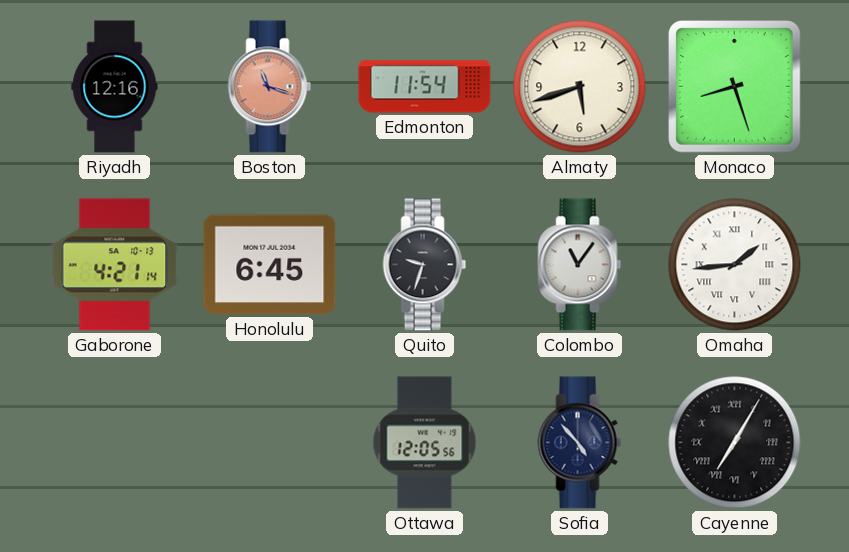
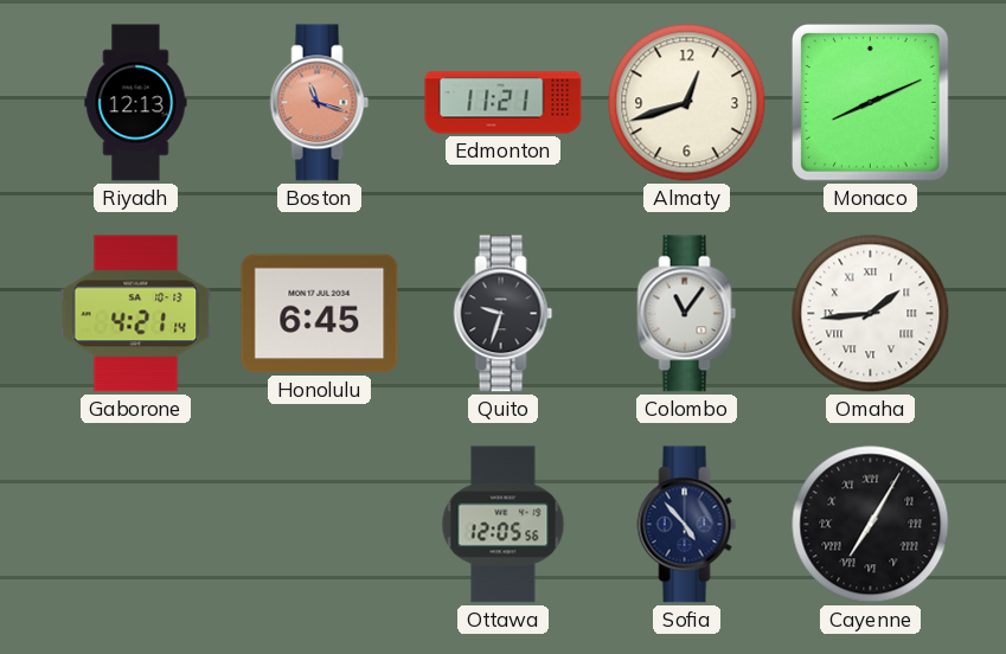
Riyadh: 12:16 -> 12:13
Edmonton: 11:54 -> 11:21
Almaty: 5:42 -> 12:42
Monaco: 8:27 -> 8:11
